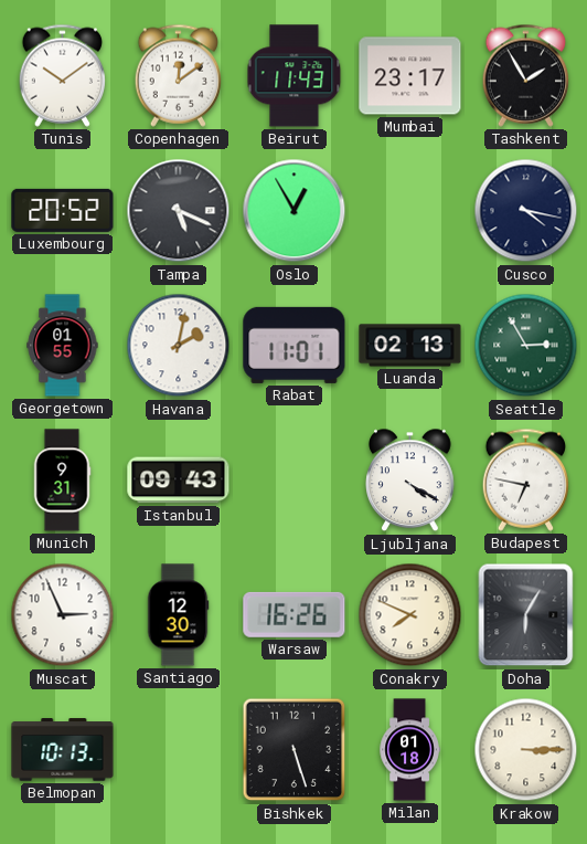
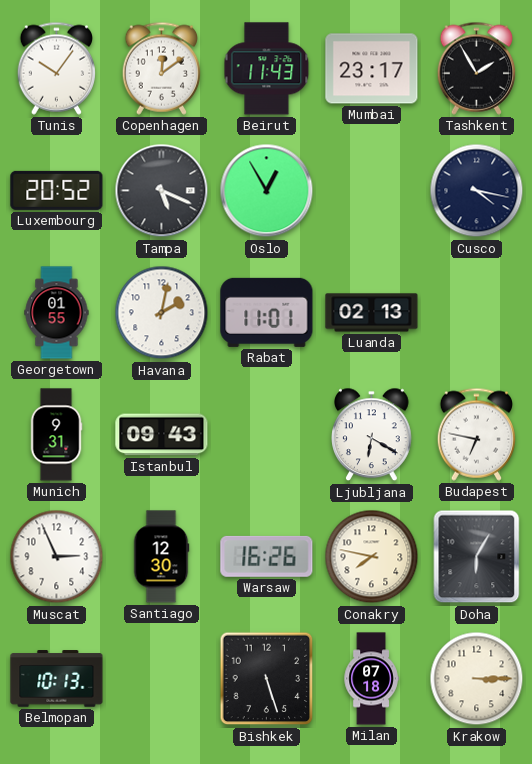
Tunis: 10:09 -> 10:06
Seattle: 2:55 -> none
Ljubljana: 4:20 -> 6:20
Conakry: 7:49 -> 7:47
Milan: 01:18 -> 07:18
